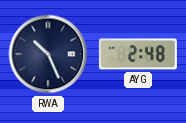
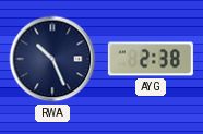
AYG: 2:48 -> 2:38
